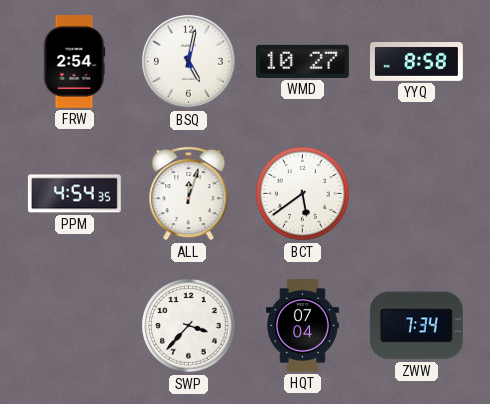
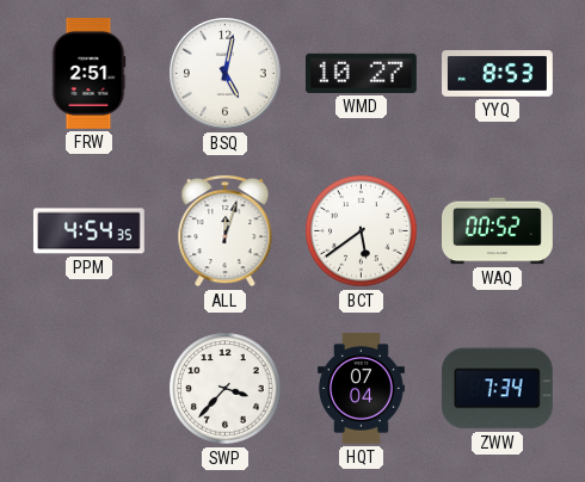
FRW: 2:54 -> 2:51
YYQ: 8:58 -> 8:53
WAQ: none -> 00:52
